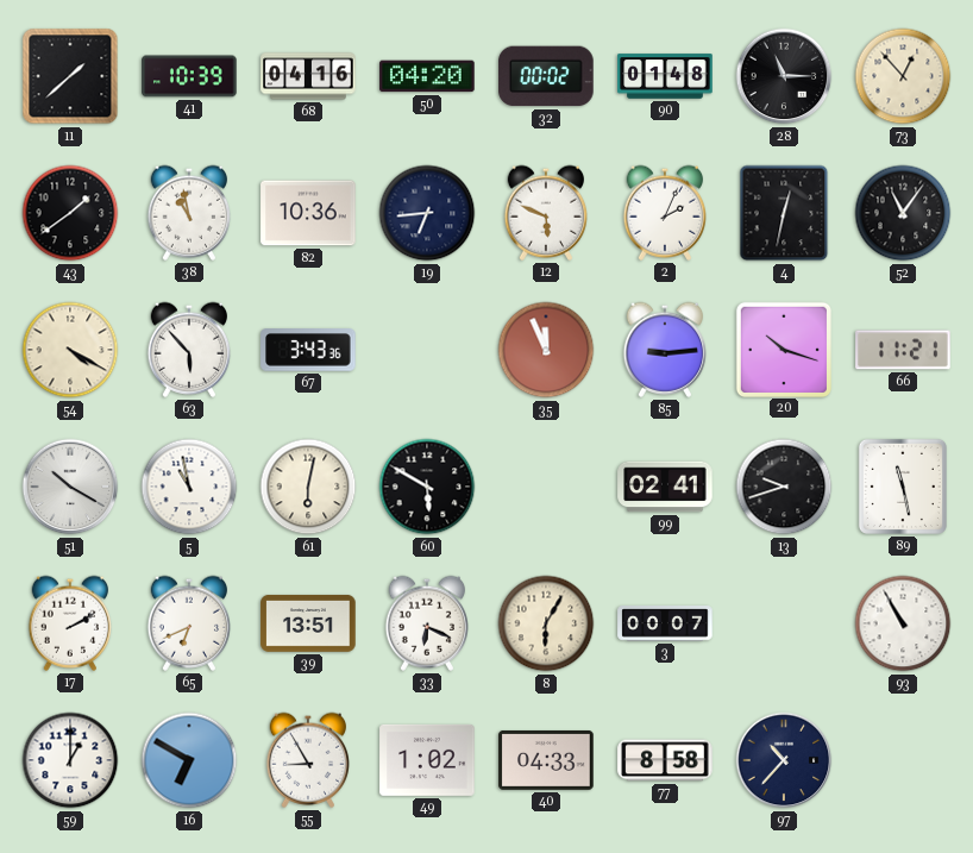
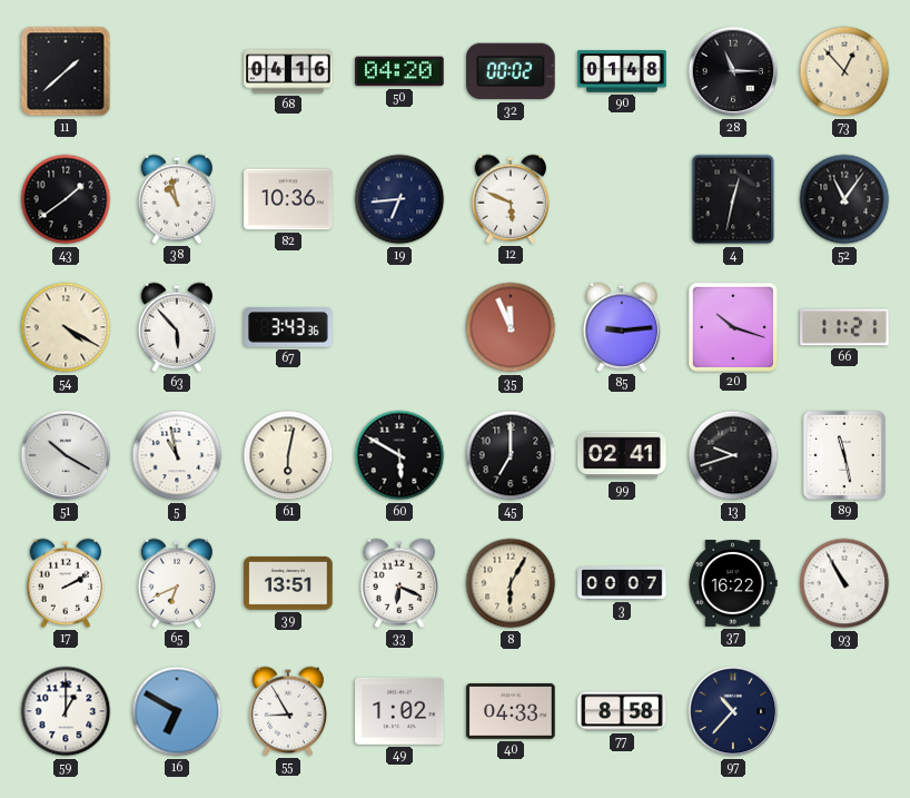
41: 10:39 -> none
2: 2:04 -> none
45: none -> 7:00
37: none -> 16:22
